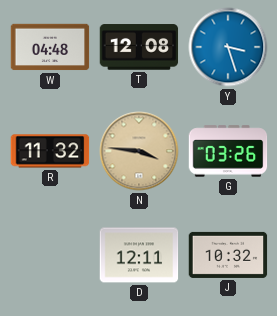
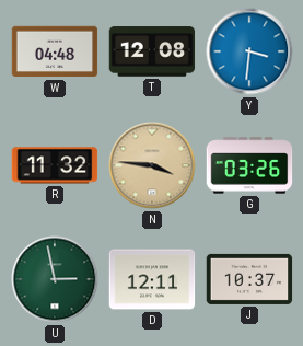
Y: 3:27 -> 3:31
U: none -> 2:58
J: 10:32 -> 10:37
